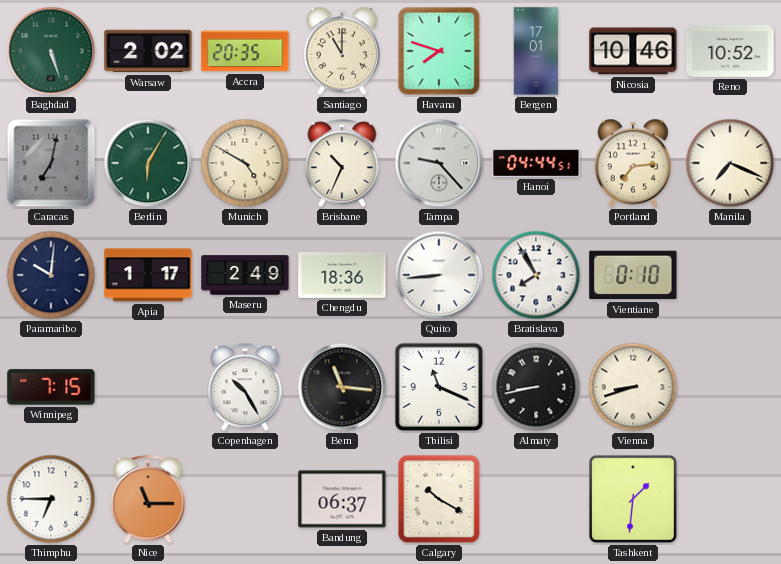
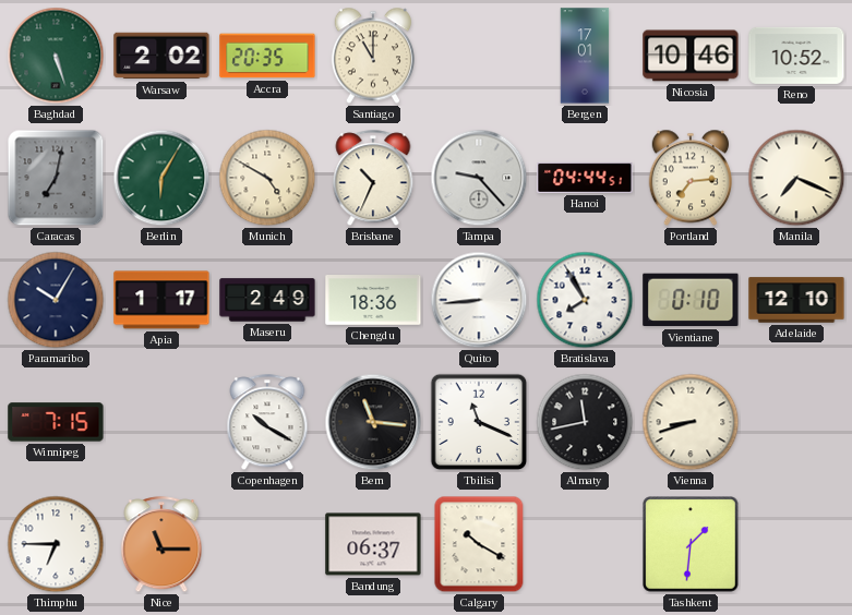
Havana: 7:48 -> none
Paramaribo: 10:01 -> 10:05
Adelaide: none -> 12:10
Copenhagen: 10:25 -> 10:20
Almaty: 8:43 -> 11:43
